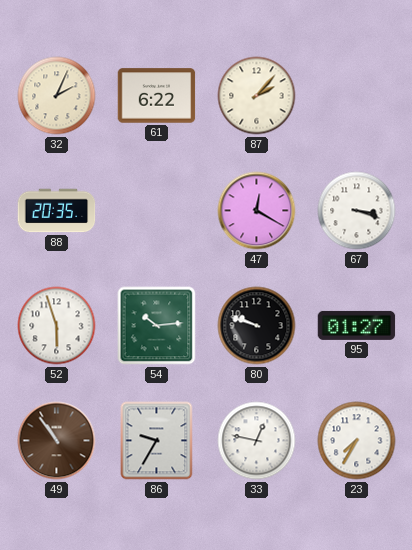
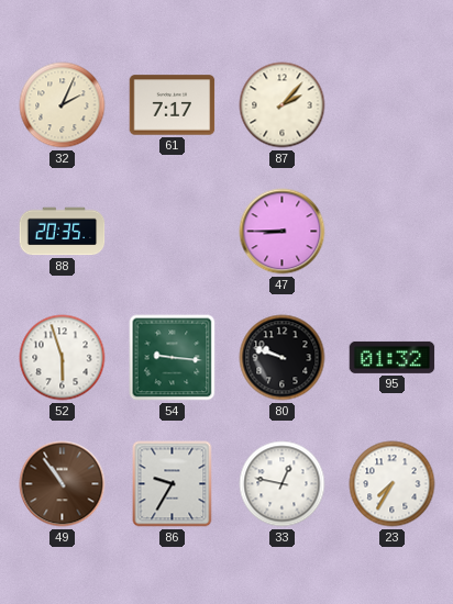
61: 6:22 -> 7:17
47: 12:20 -> 8:45
67: 3:18 -> none
54: 10:14 -> 9:16
95: 01:27 -> 01:32
